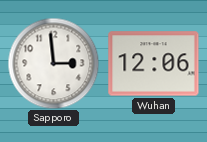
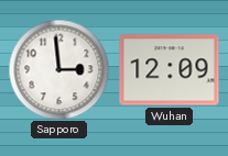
Wuhan: 12:06 -> 12:09
